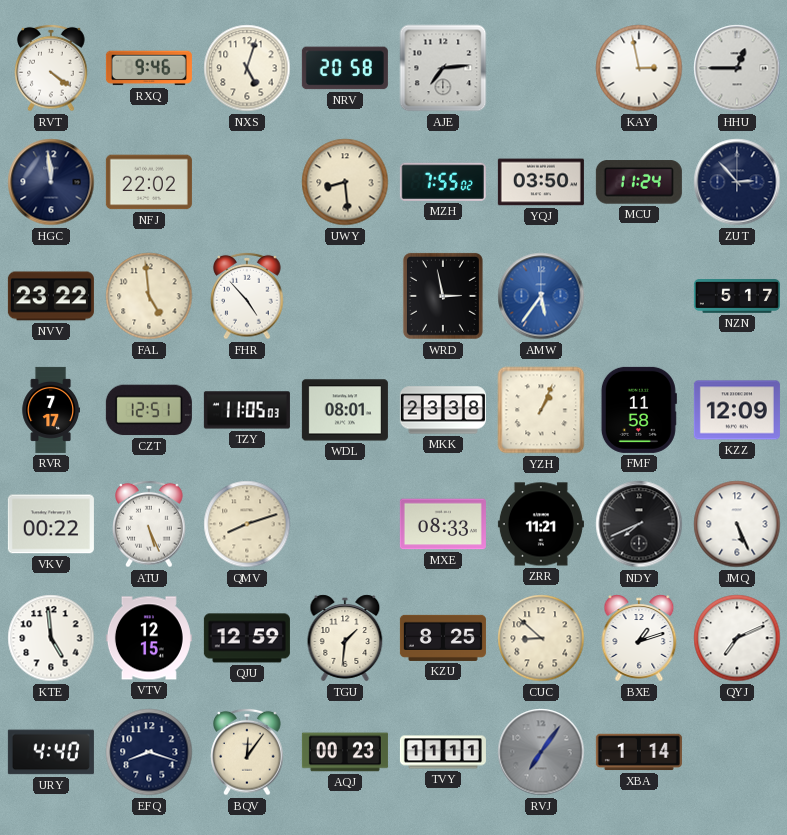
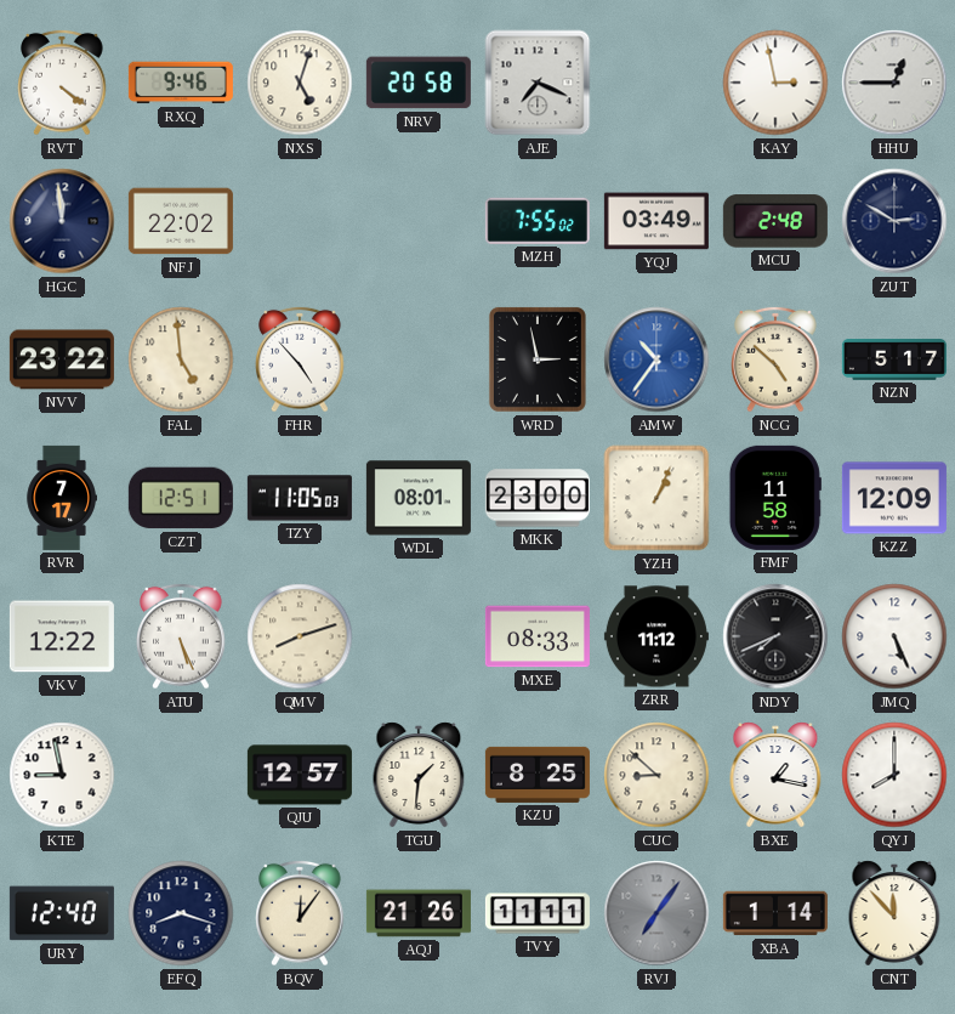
AJE: 7:14 -> 7:19
UWY: 8:29 -> none
YQJ: 03:50 -> 03:49
MCU: 11:24 -> 2:48
ZUT: 2:53 -> 2:50
AMW: 5:36 -> 10:36
NCG: none -> 4:52
MKK: 23:38 -> 23:00
VKV: 00:22 -> 12:22
ZRR: 11:21 -> 11:12
KTE: 4:59 -> 8:58
VTV: 12:15 -> none
QJU: 12:59 -> 12:57
BXE: 1:12 -> 1:17
QYJ: 7:11 -> 8:00
URY: 4:40 -> 12:40
AQJ: 00:23 -> 21:26
CNT: none -> 11:53
